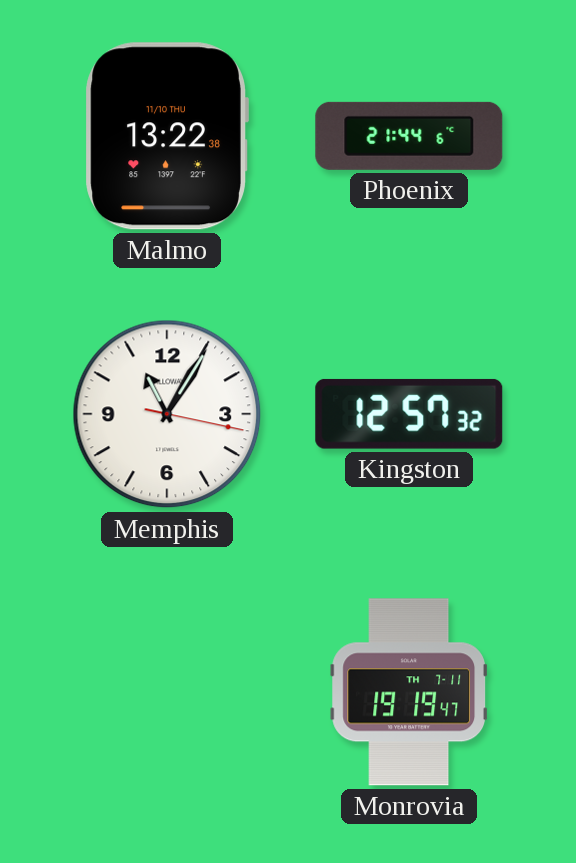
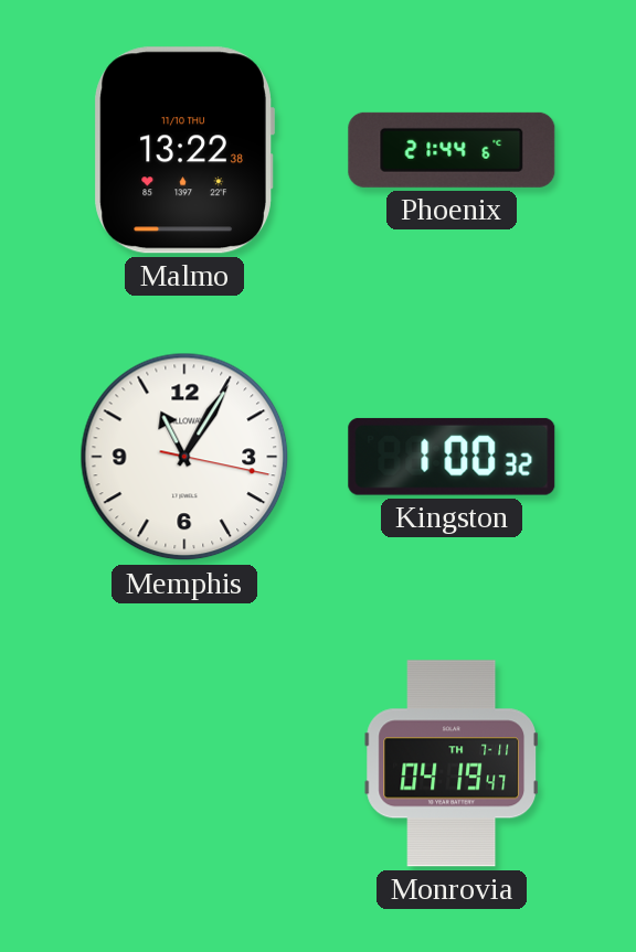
Kingston: 12:57 -> 1:00
Monrovia: 19:19 -> 04:19
